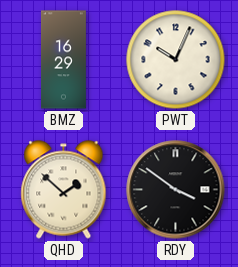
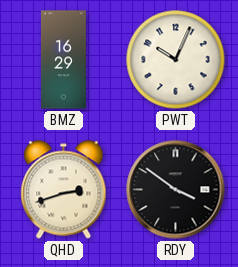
QHD: 1:52 -> 2:42
